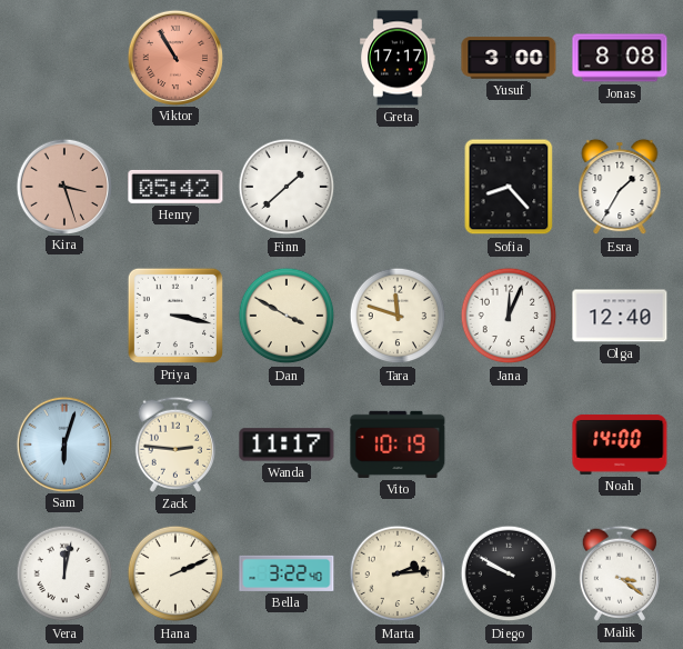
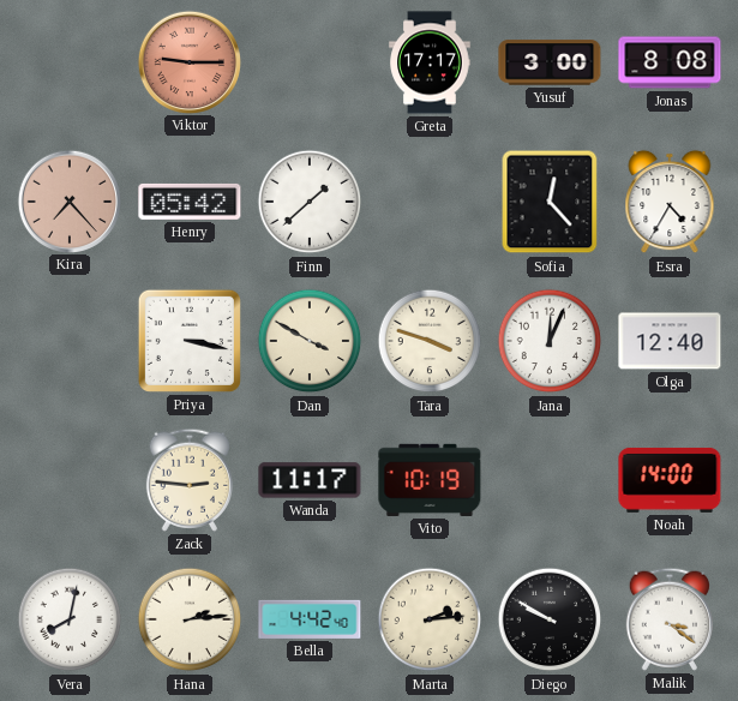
Viktor: 10:55 -> 9:15
Kira: 3:27 -> 7:23
Sofia: 8:23 -> 12:23
Esra: 1:35 -> 4:35
Tara: 11:48 -> 3:48
Sam: 6:03 -> none
Vera: 12:02 -> 8:02
Hana: 2:11 -> 2:14
Bella: 3:22 -> 4:42
